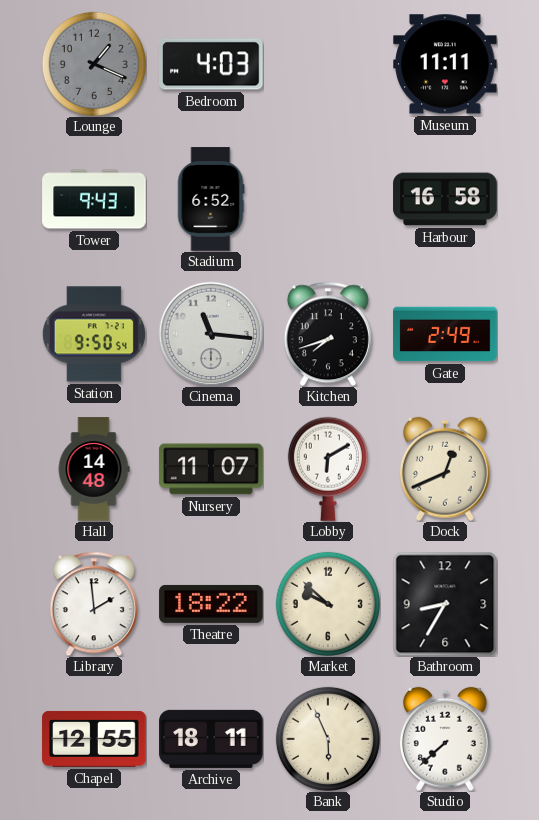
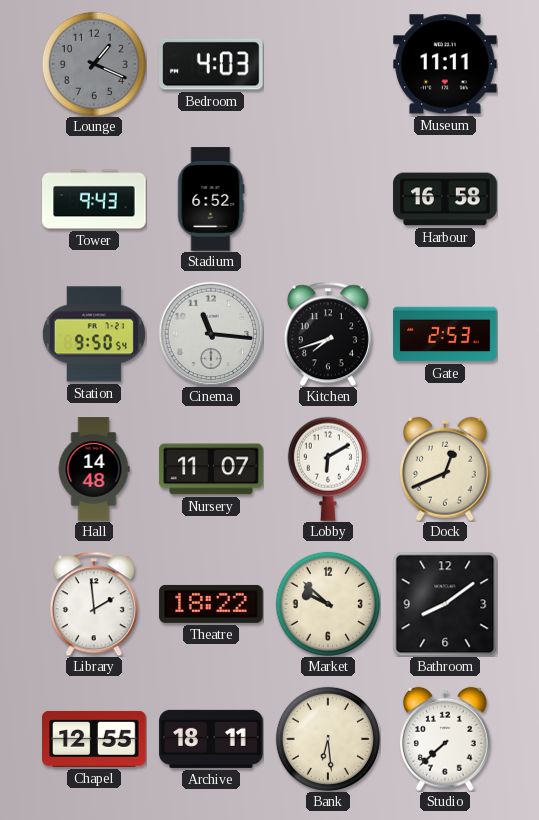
Gate: 2:49 -> 2:53
Bathroom: 8:35 -> 8:09
Bank: 5:56 -> 6:29
